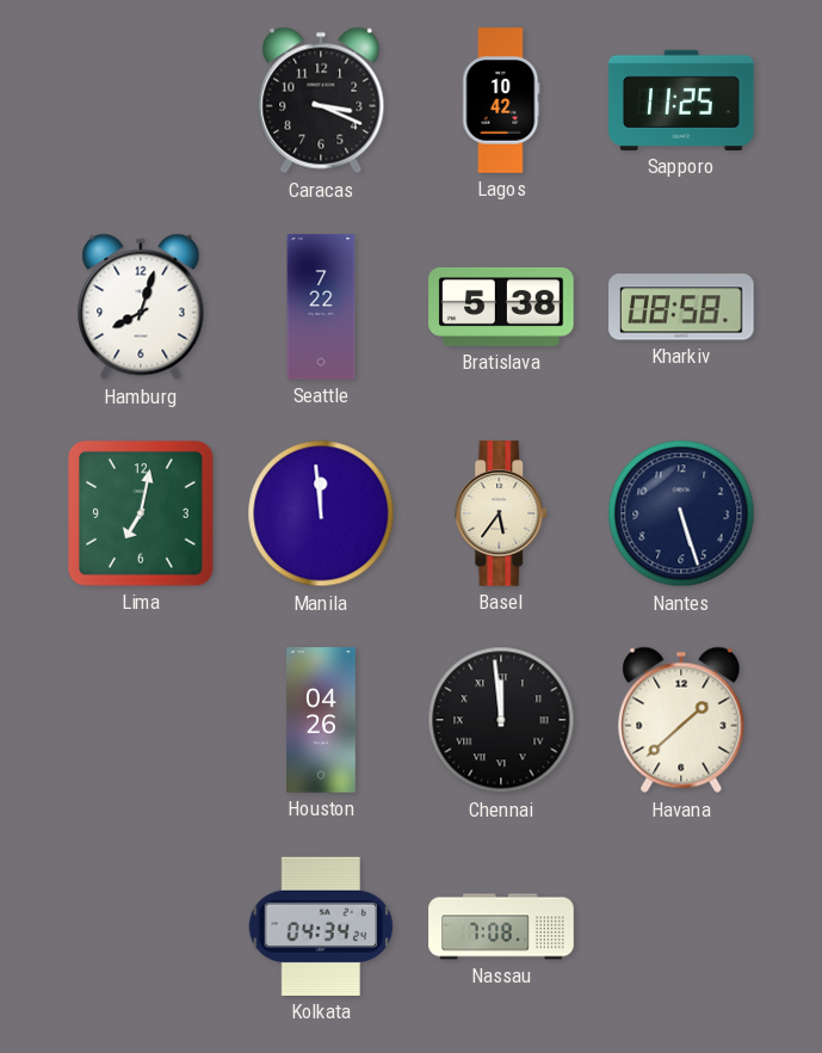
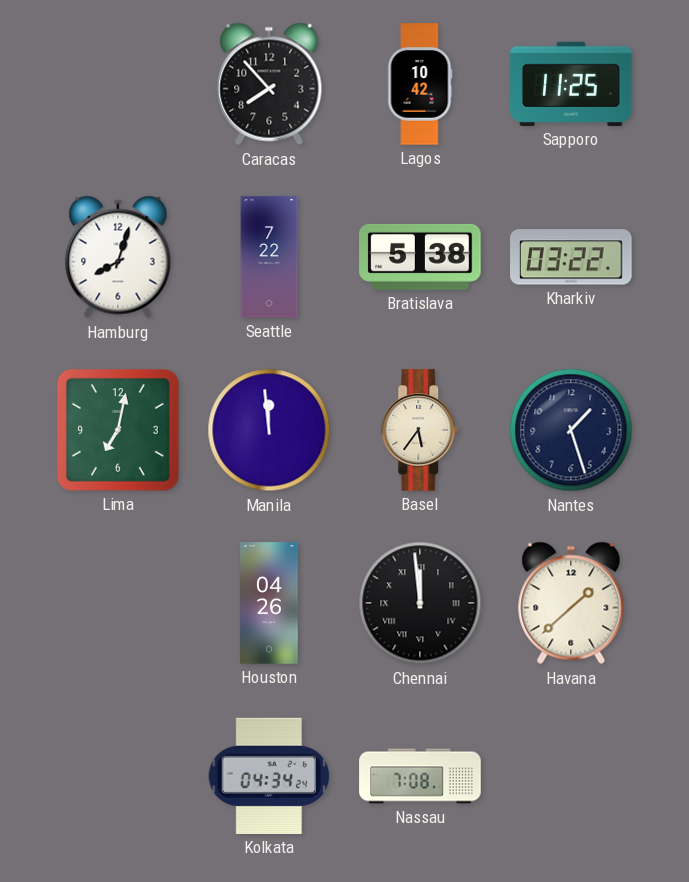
Caracas: 3:19 -> 7:53
Kharkiv: 08:58 -> 03:22
Nantes: 5:27 -> 1:27
